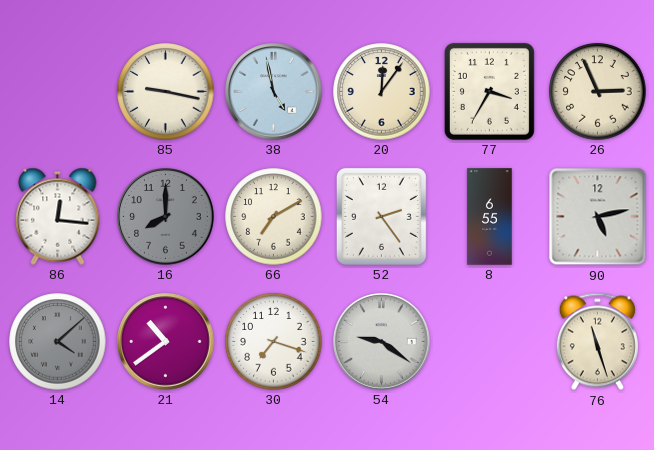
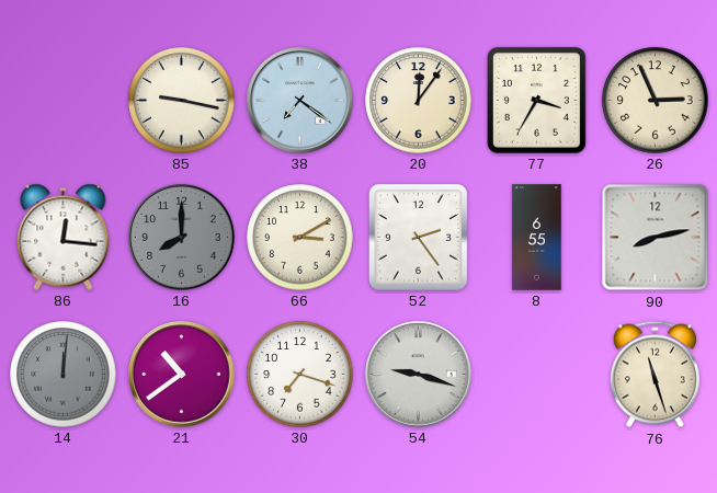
38: 4:58 -> 7:21
66: 7:10 -> 3:10
90: 5:13 -> 8:13
14: 4:08 -> 12:01
54: 9:21 -> 9:18
